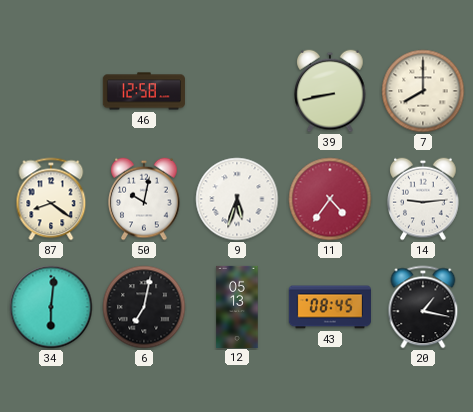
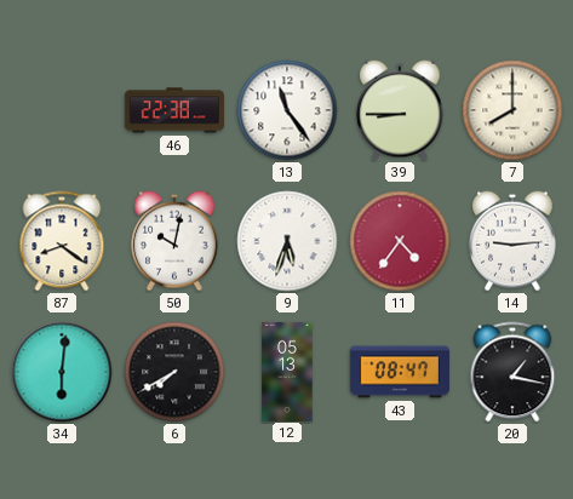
46: 12:58 -> 22:38
13: none -> 11:24
39: 8:43 -> 8:45
6: 7:02 -> 7:40
43: 08:45 -> 08:47
